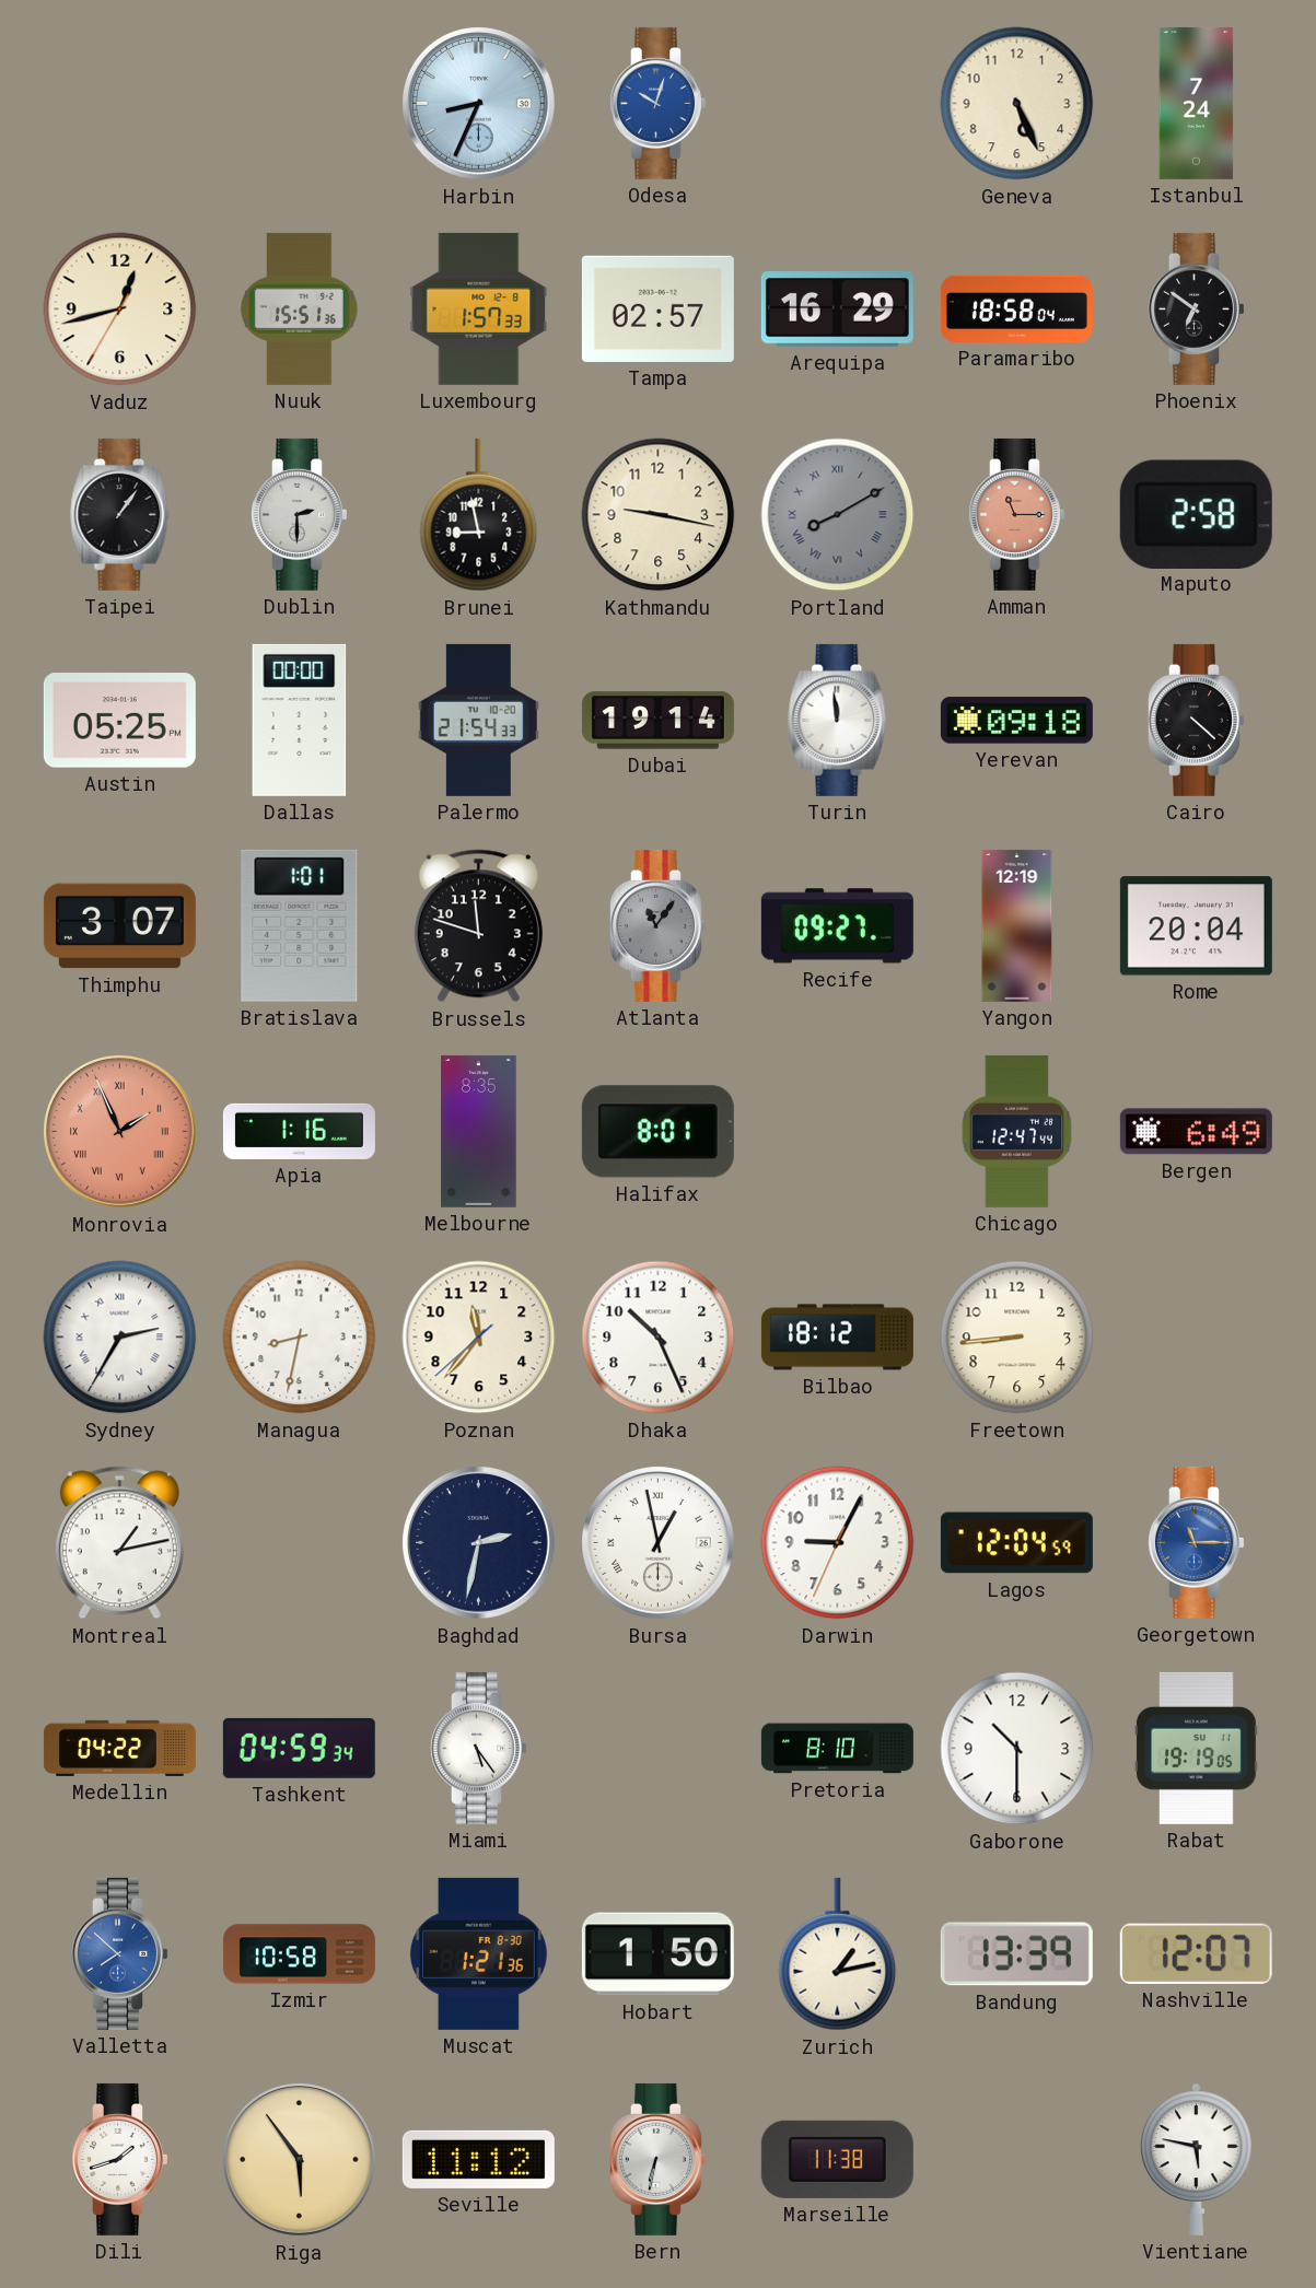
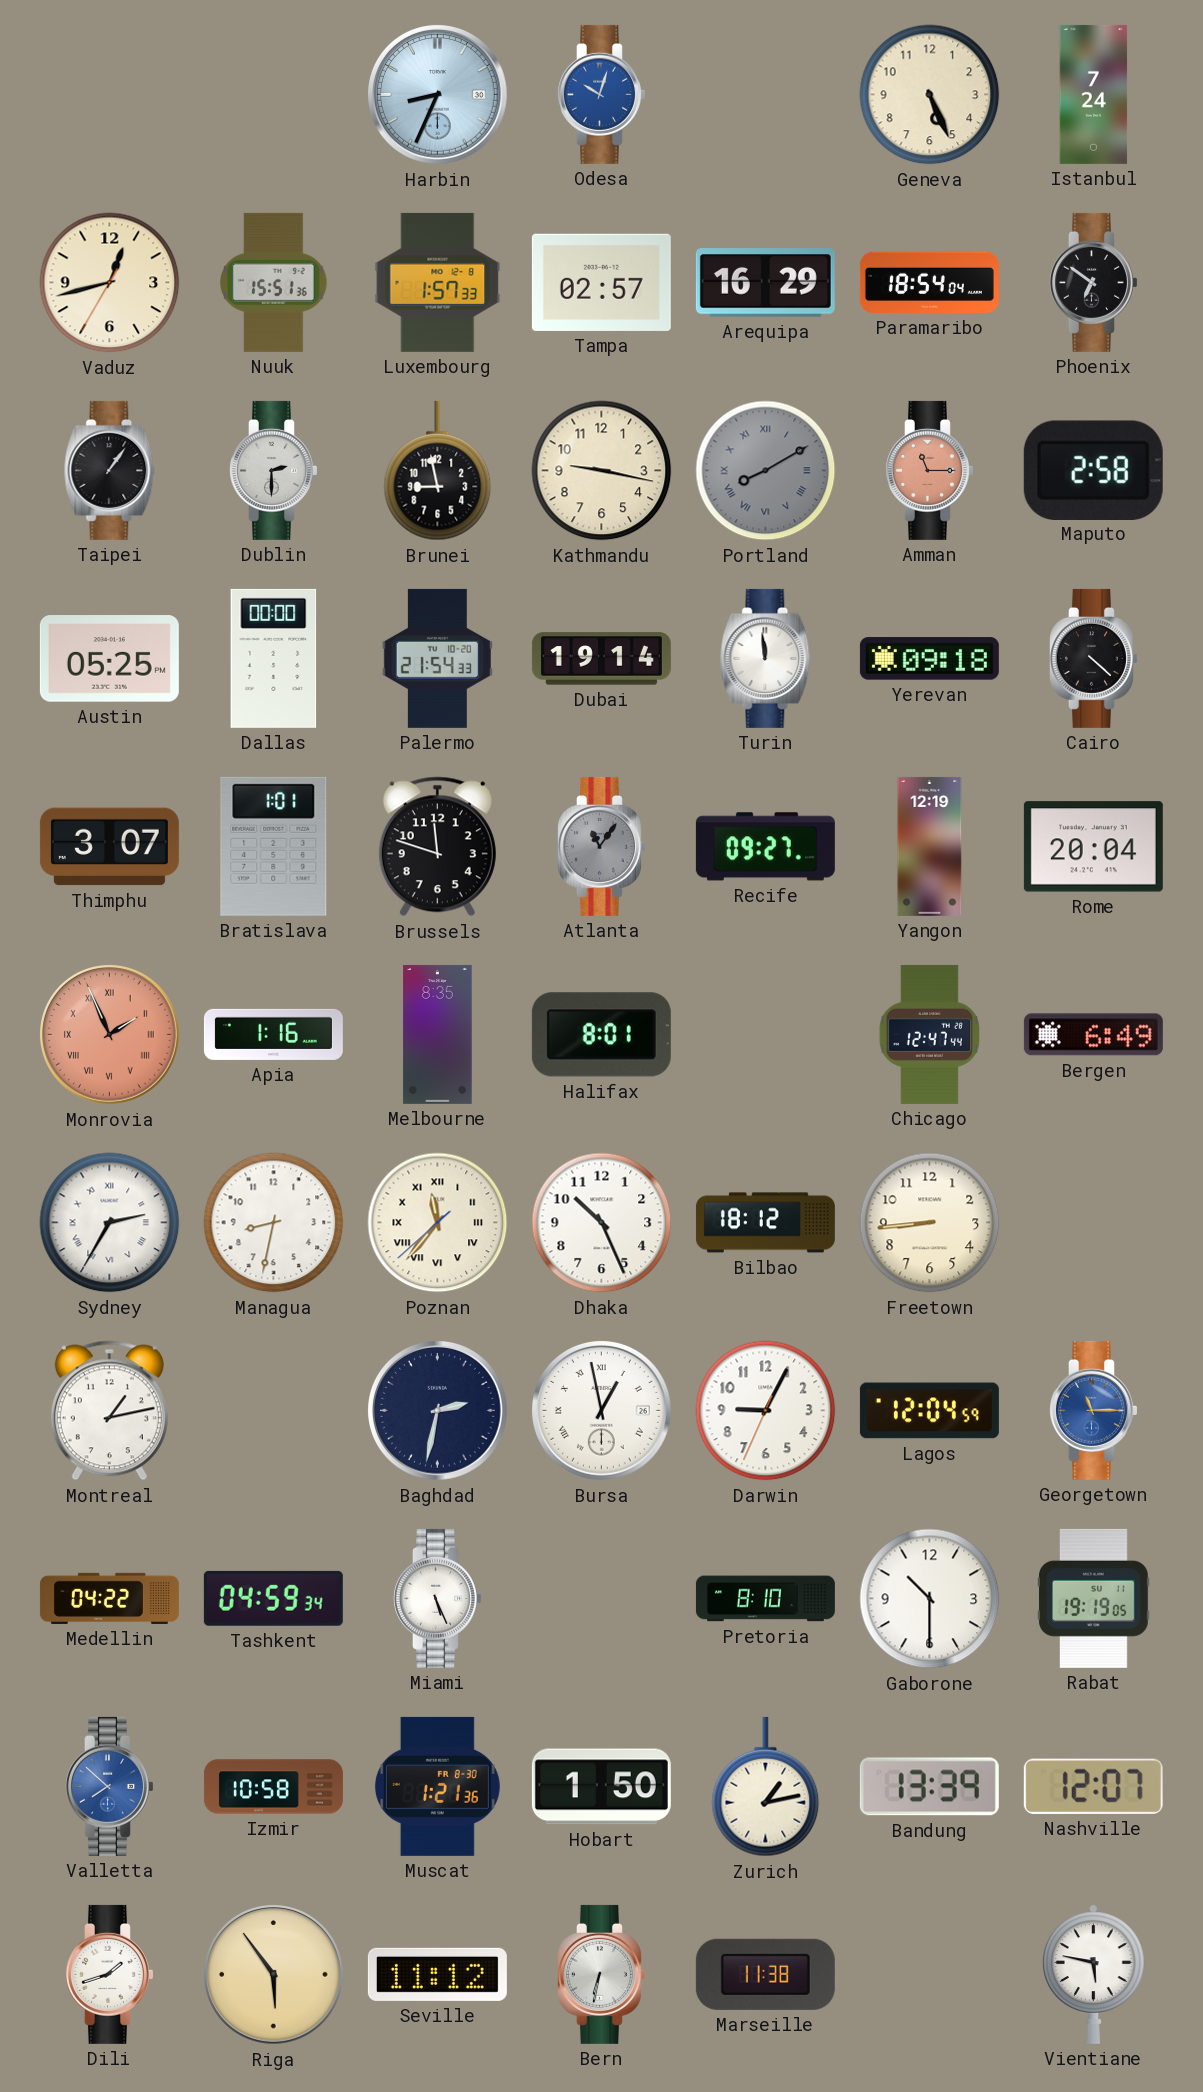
Paramaribo: 18:58 -> 18:54
Poznan numerals: Arabic -> Roman
Miami: 5:24 -> 5:26
